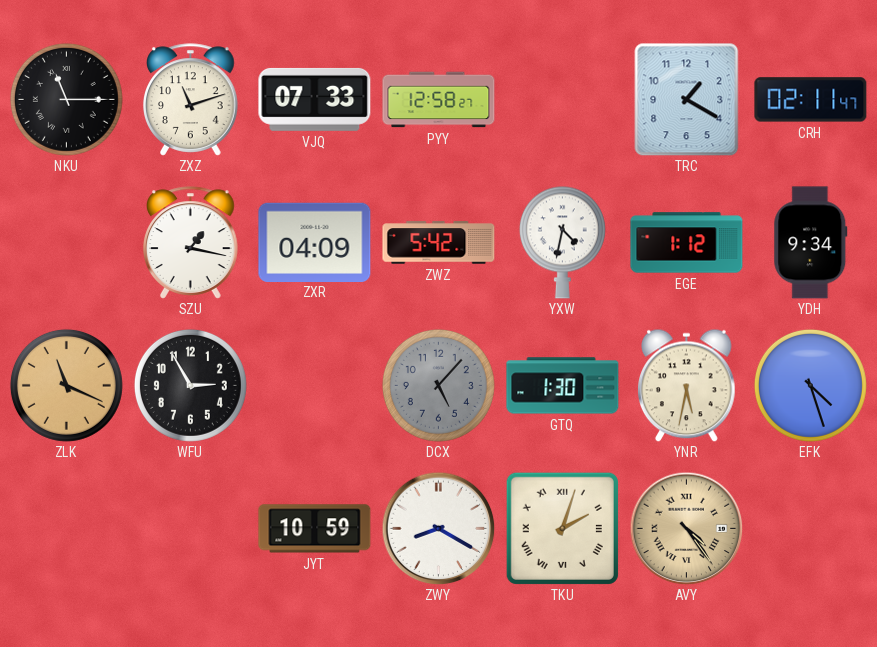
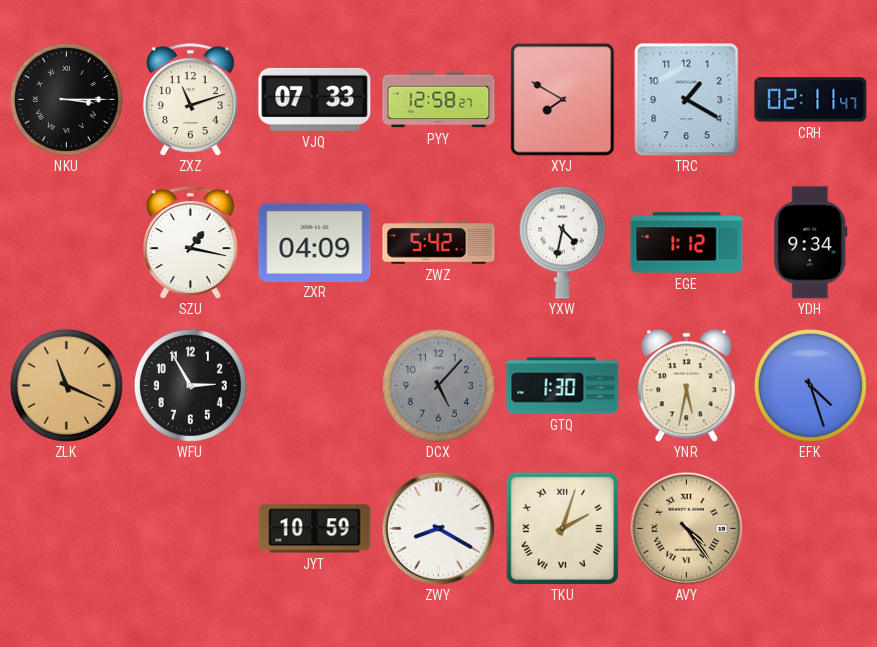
NKU: 11:15 -> 3:15
XYJ: none -> 7:50
